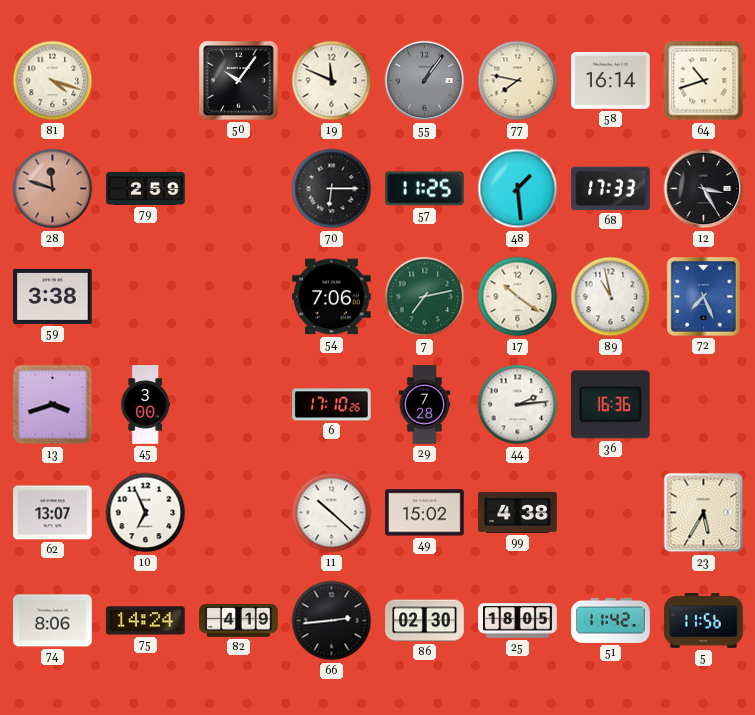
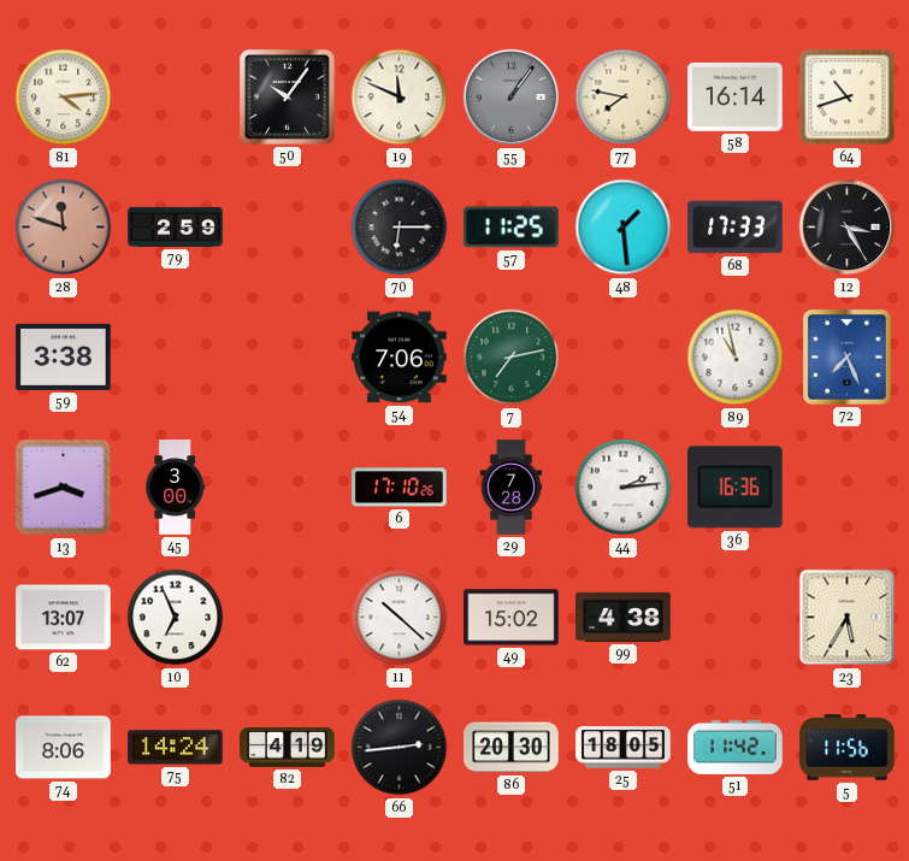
81: 4:18 -> 4:14
17: 10:21 -> none
86: 02:30 -> 20:30
